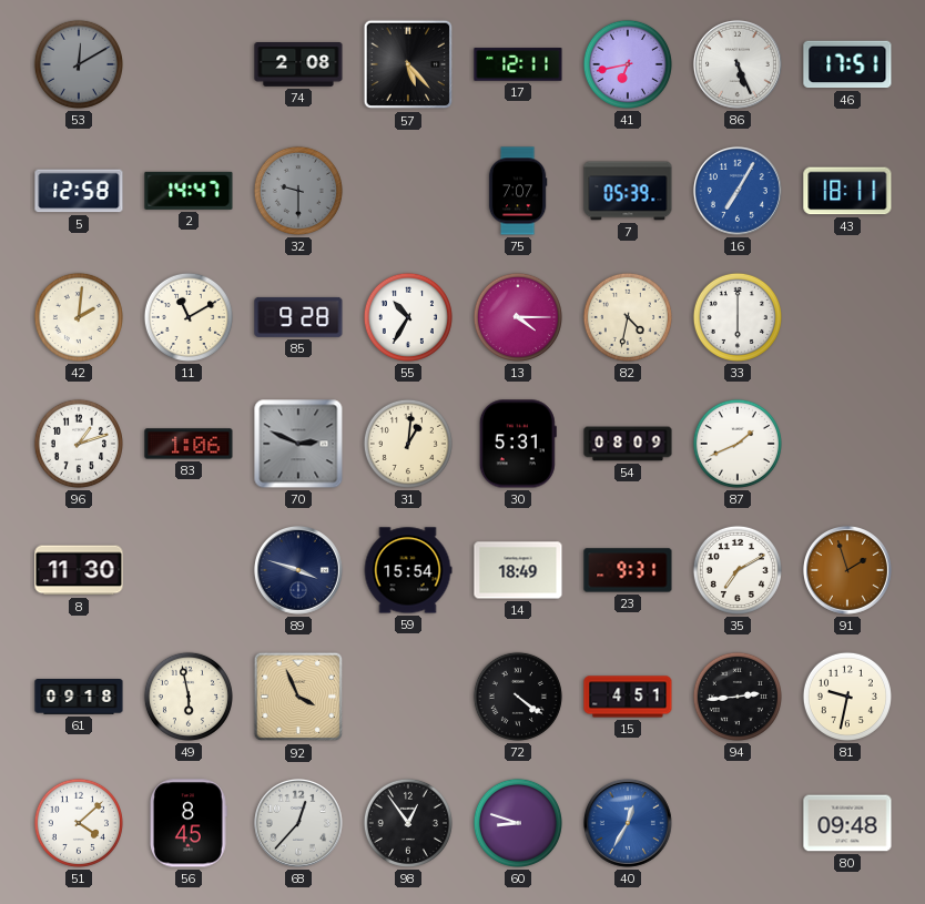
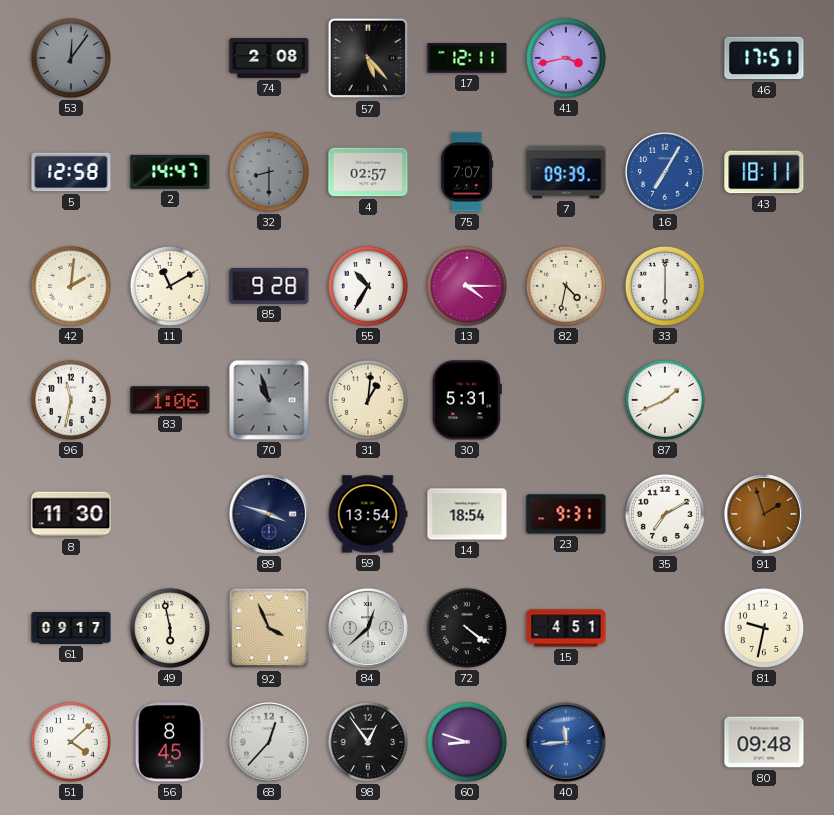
53: 12:10 -> 12:06
41: 6:43 -> 3:43
86: 5:26 -> none
32: 9:30 -> 8:30
4: none -> 02:57
7: 05:39 -> 09:39
96: 1:12 -> 11:32
70: 2:49 -> 10:57
54: 08:09 -> none
59: 15:54 -> 13:54
14: 18:49 -> 18:54
61: 09:18 -> 09:17
84: none -> 12:38
94: 2:44 -> none
40: 12:35 -> 11:44
